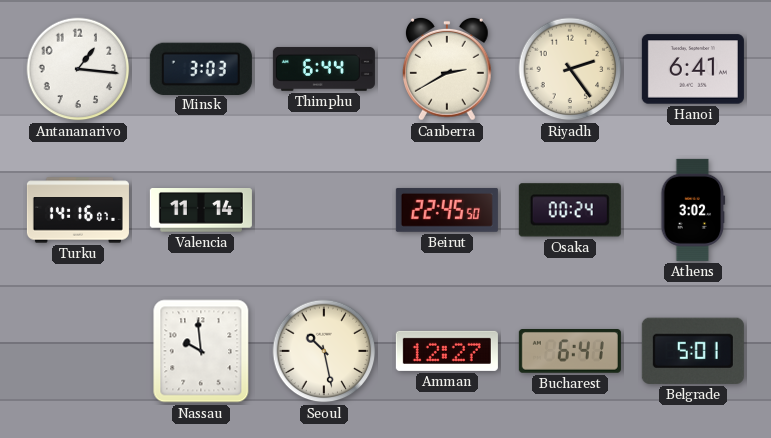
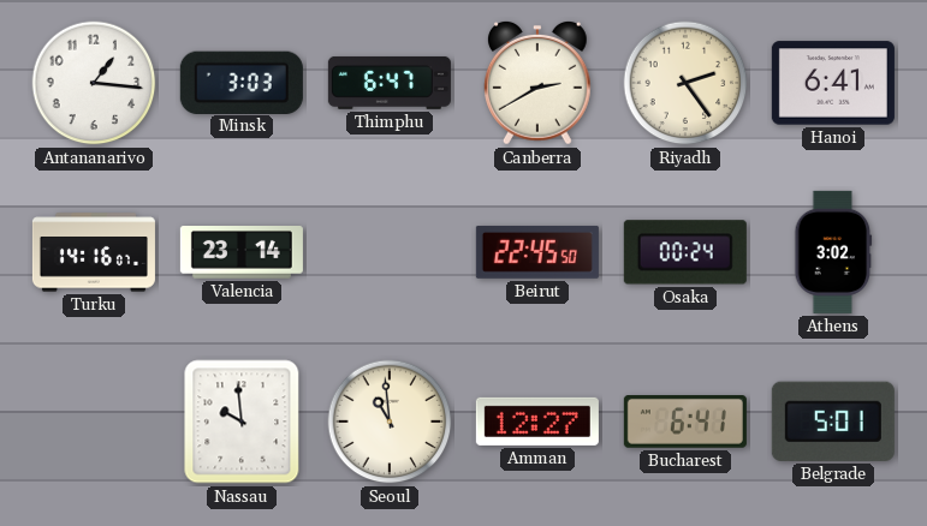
Thimphu: 6:44 -> 6:47
Valencia: 11:14 -> 23:14
Seoul: 10:28 -> 10:59
